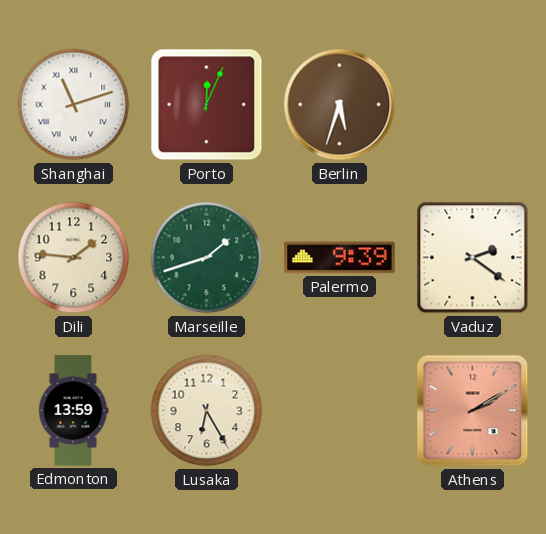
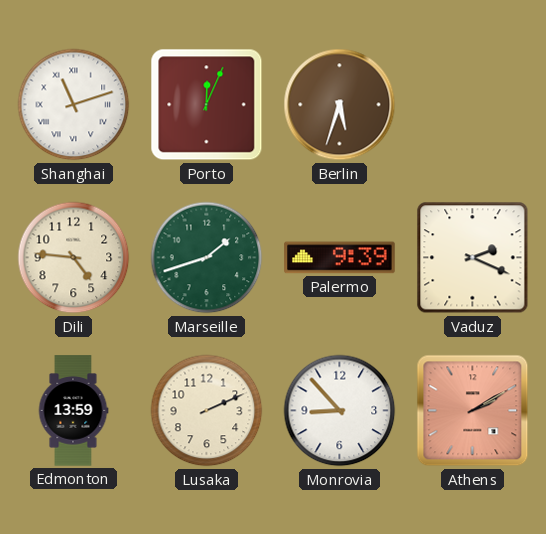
Dili: 1:46 -> 4:46
Vaduz: 2:21 -> 2:19
Lusaka: 6:25 -> 2:11
Monrovia: none -> 8:53
